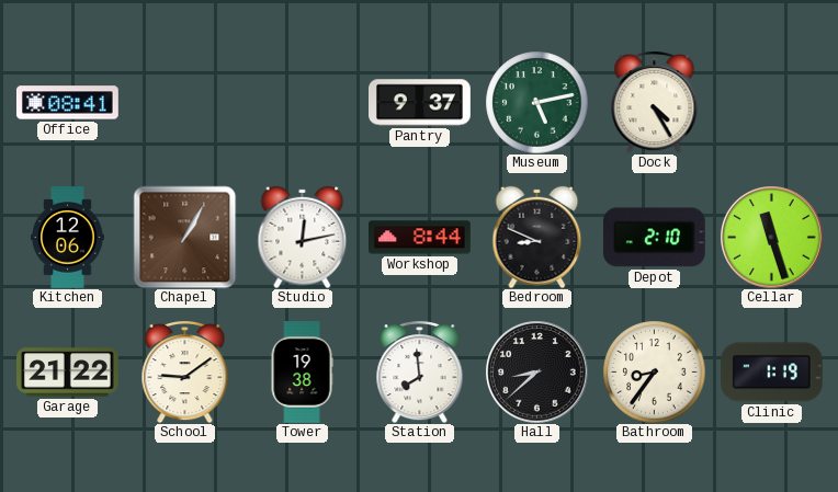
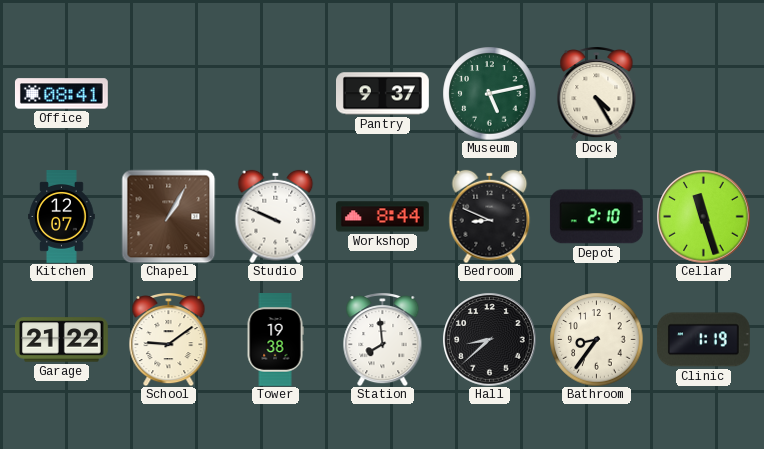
Kitchen: 12:06 -> 12:07
Studio: 12:13 -> 9:49
